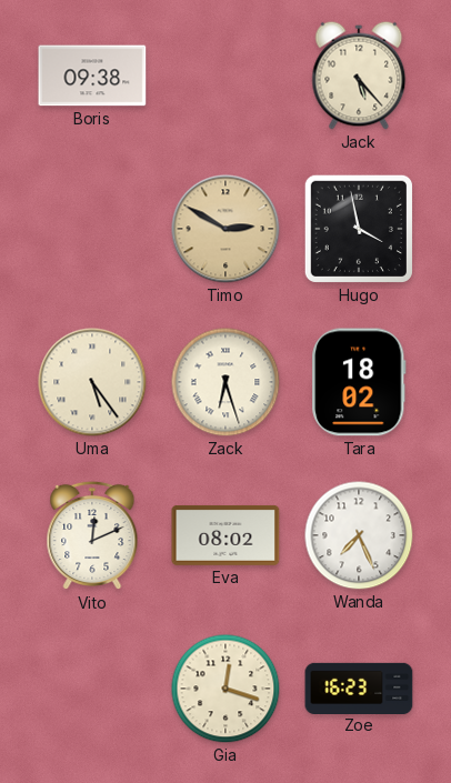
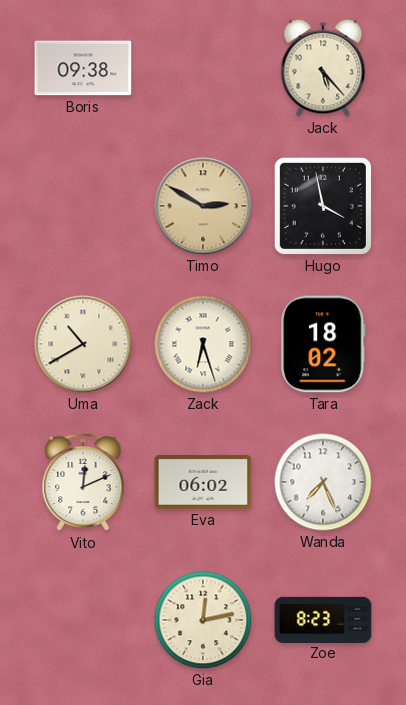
Uma: 5:24 -> 10:40
Eva: 08:02 -> 06:02
Gia: 12:18 -> 12:13
Zoe: 16:23 -> 8:23
